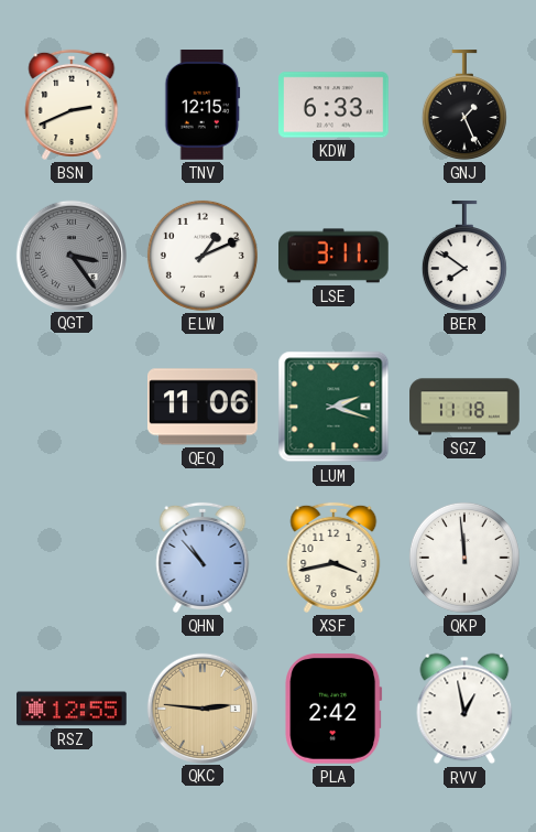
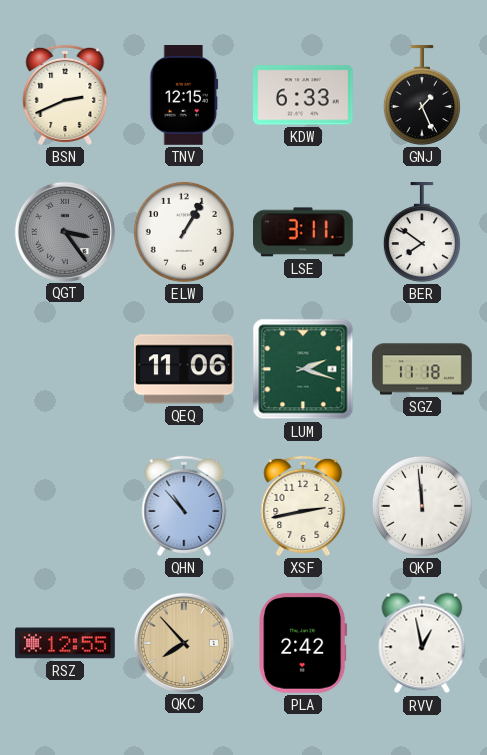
ELW: 1:11 -> 1:05
XSF: 3:43 -> 2:43
QKC: 2:46 -> 7:53
